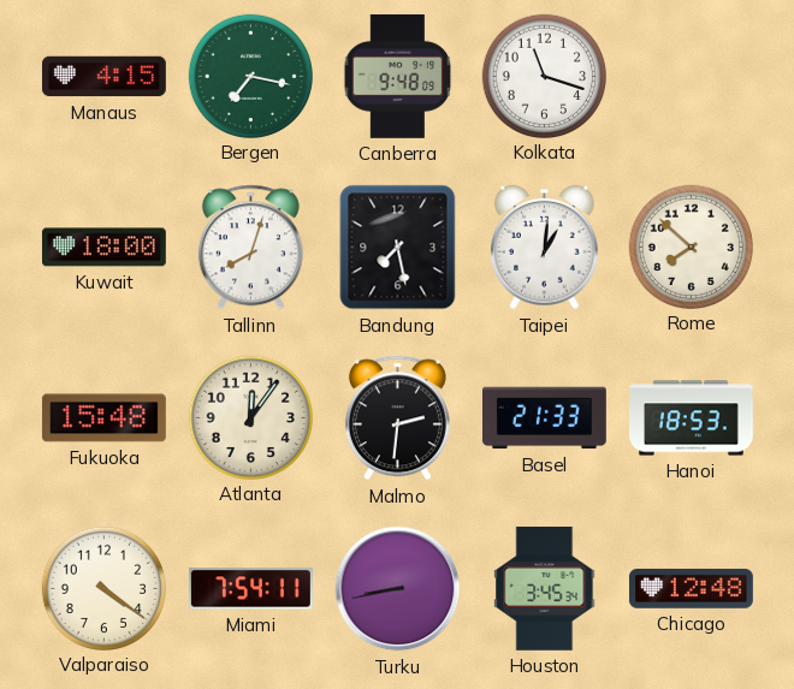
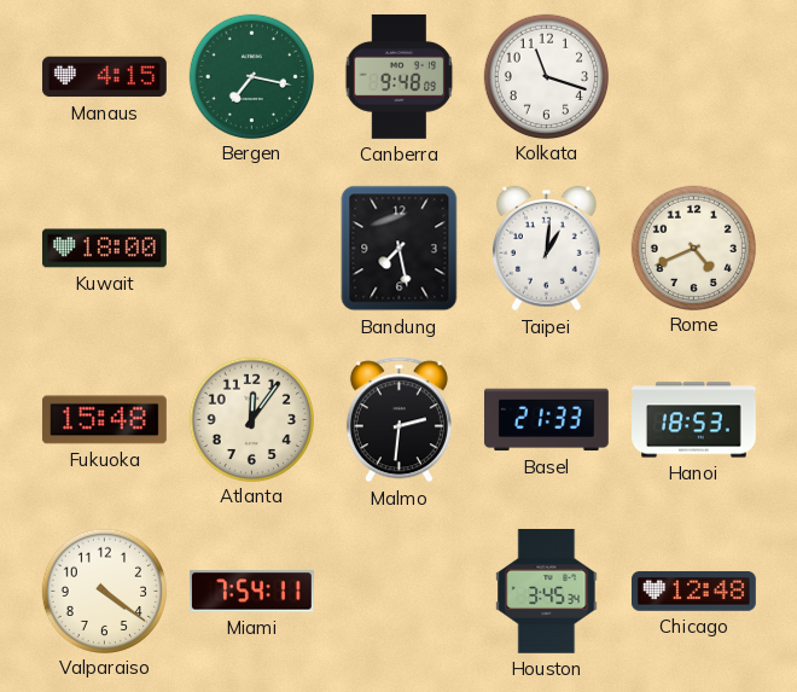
Tallinn: 8:03 -> none
Rome: 7:52 -> 4:41
Turku: 8:43 -> none
